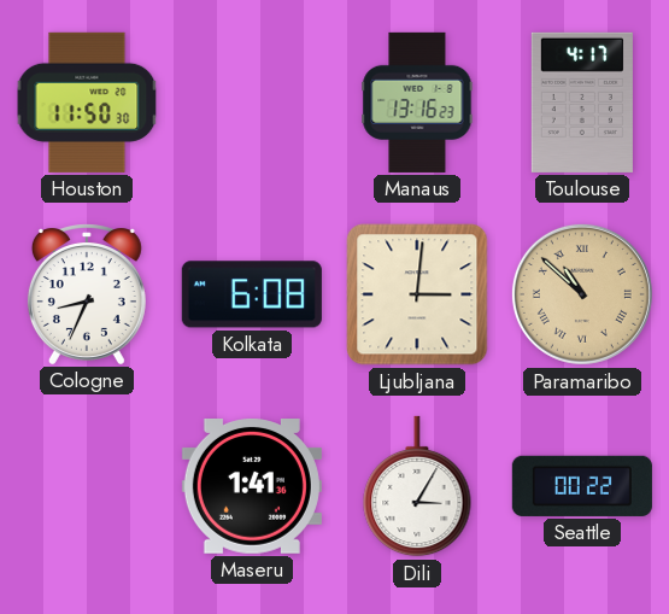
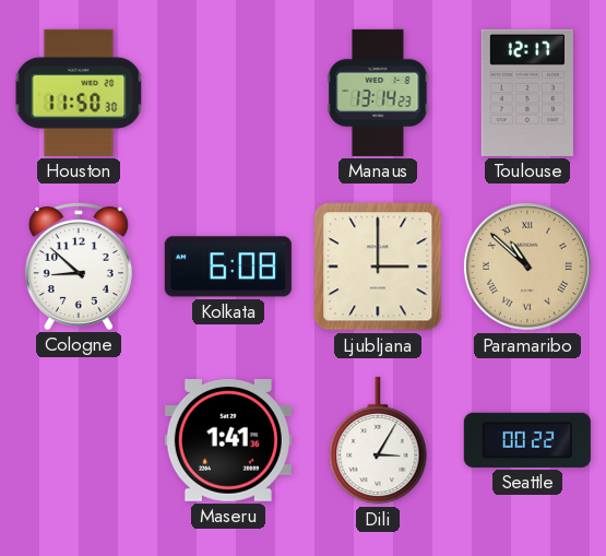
Manaus: 13:16 -> 13:14
Toulouse: 4:17 -> 12:17
Cologne: 8:34 -> 8:52
Ljubljana: 3:01 -> 3:00
